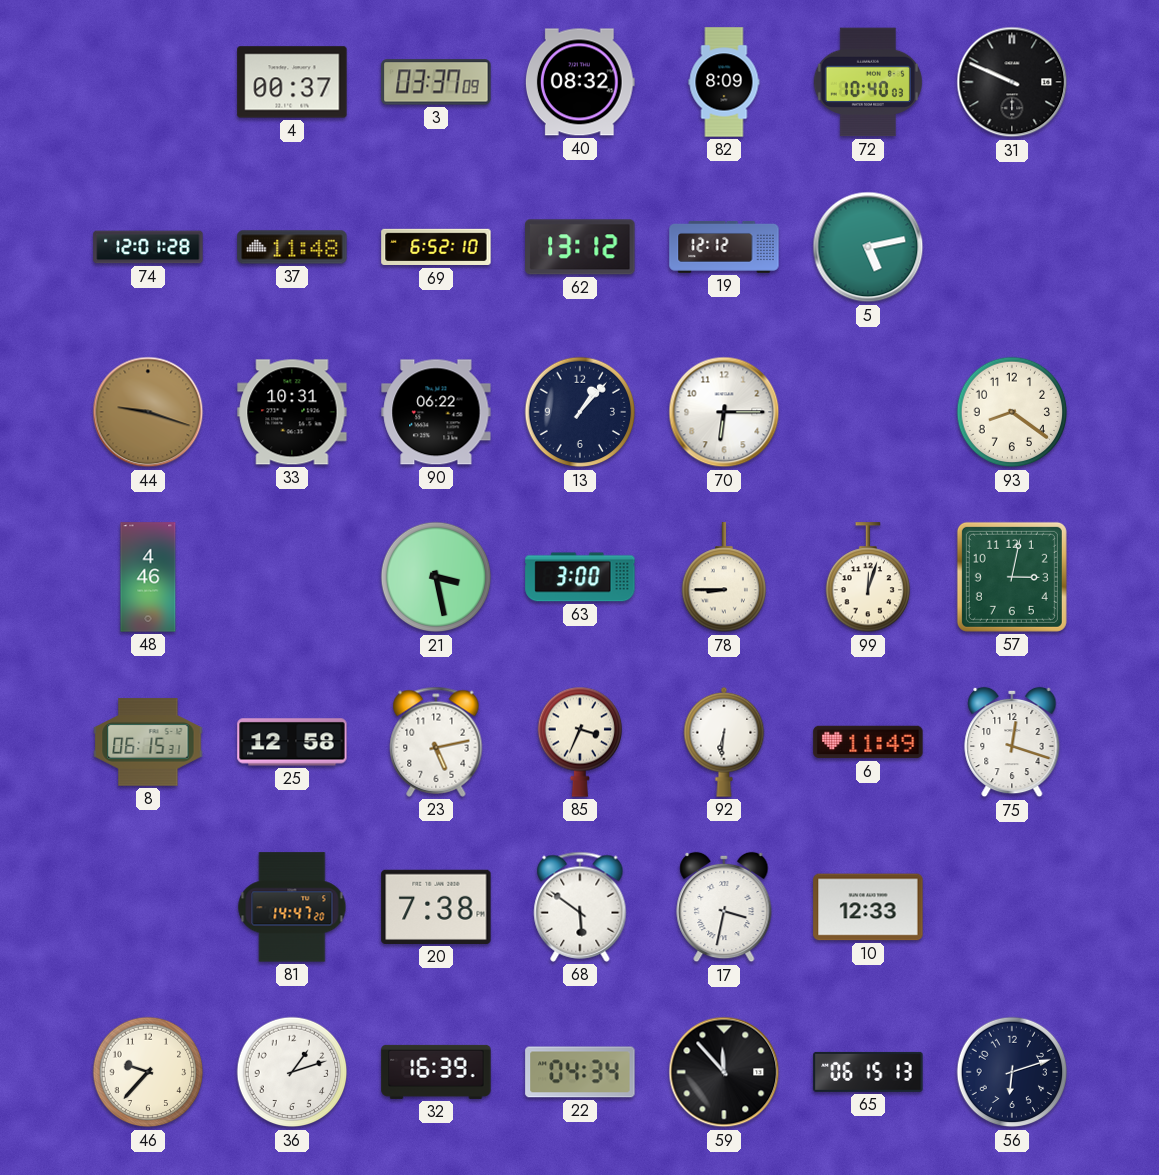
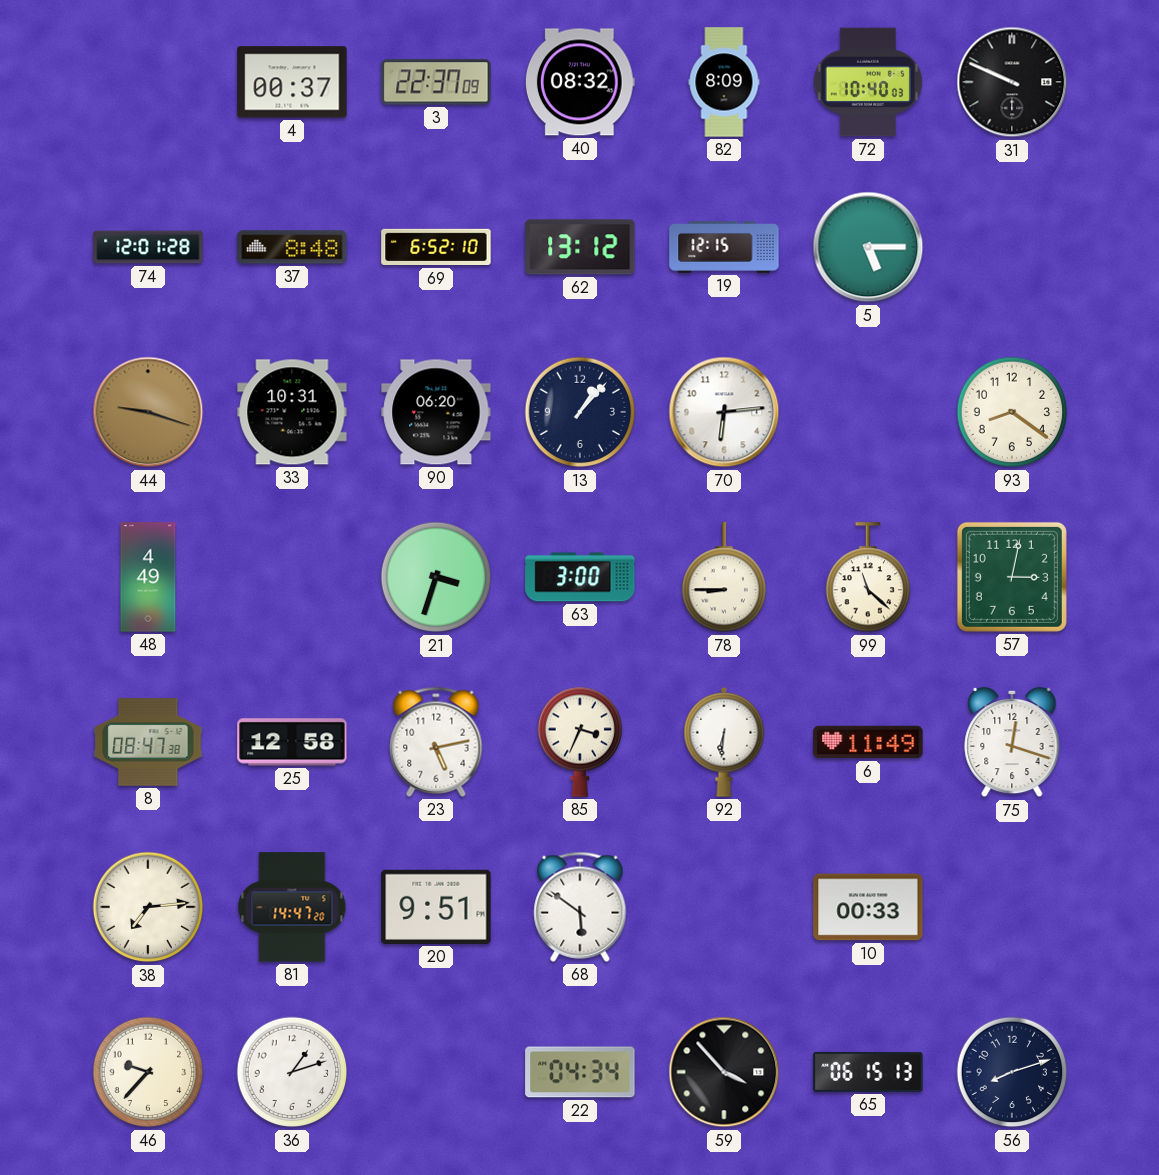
3: 03:37 -> 22:37
37: 11:48 -> 8:48
19: 12:12 -> 12:15
5: 5:13 -> 5:15
90: 06:22 -> 06:20
70: 6:15 -> 6:14
48: 4:46 -> 4:49
21: 3:28 -> 3:33
99: 12:03 -> 11:22
8: 06:15 -> 08:47
38: none -> 7:14
20: 7:38 -> 9:51
17: 3:32 -> none
10: 12:33 -> 00:33
32: 16:39 -> none
59: 11:53 -> 3:53
56: 6:12 -> 8:12
